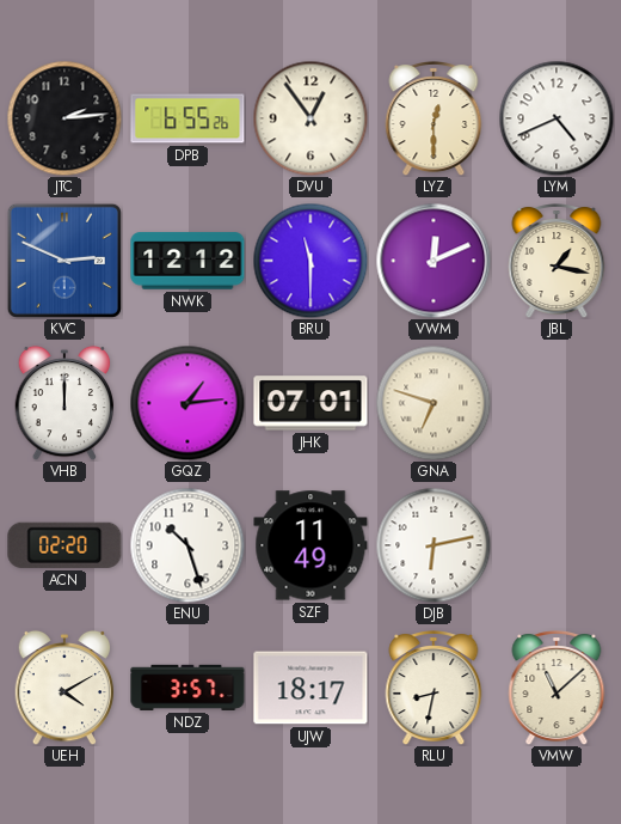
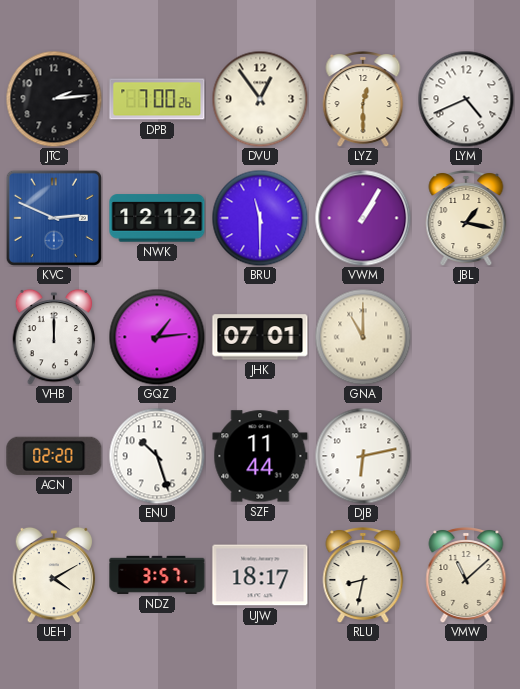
DPB: 6:55 -> 7:00
VWM: 12:11 -> 1:05
GNA: 6:48 -> 11:00
SZF: 11:49 -> 11:44
